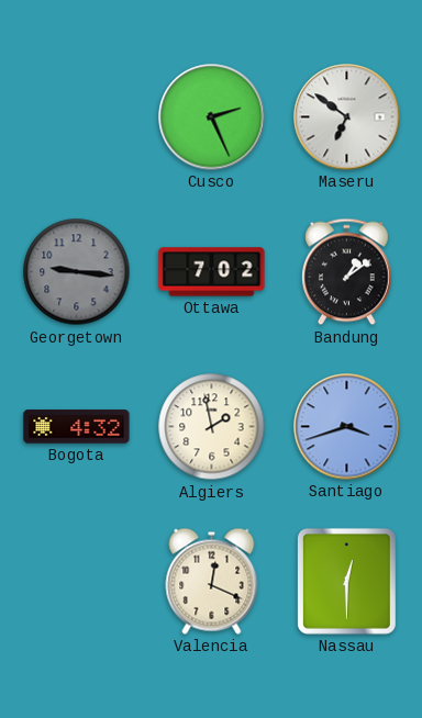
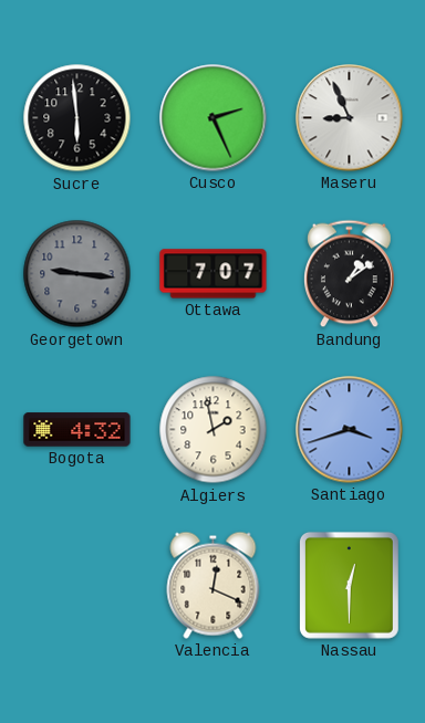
Sucre: none -> 5:59
Maseru: 6:51 -> 8:56
Ottawa: 7:02 -> 7:07
